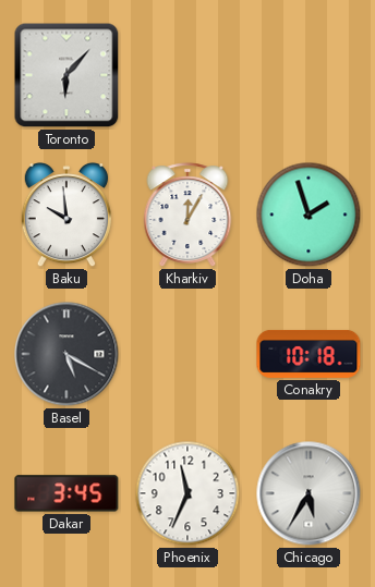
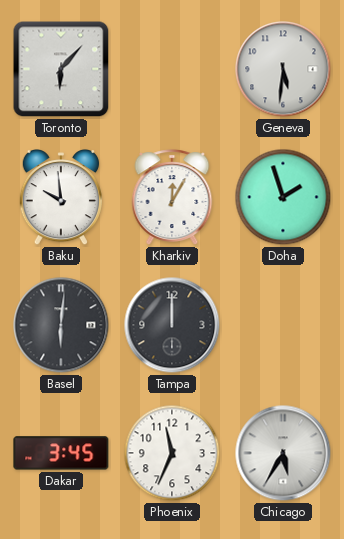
Geneva: none -> 5:31
Basel: 5:20 -> 6:01
Tampa: none -> 12:00
Conakry: 10:18 -> none
